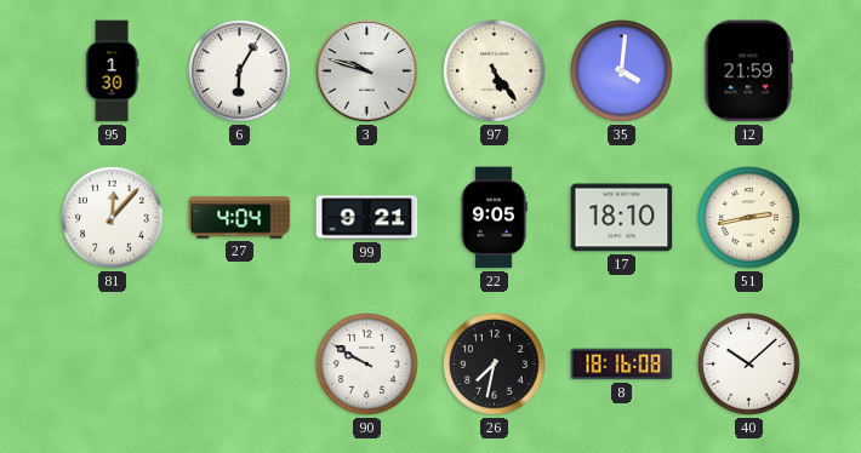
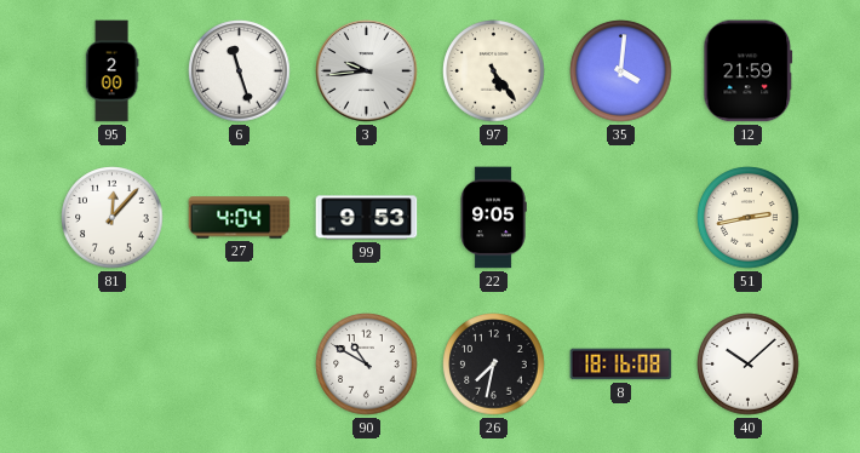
95: 1:30 -> 2:00
6: 6:05 -> 11:27
3: 9:48 -> 9:44
99: 9:21 -> 9:53
17: 18:10 -> none
90: 9:50 -> 10:50
